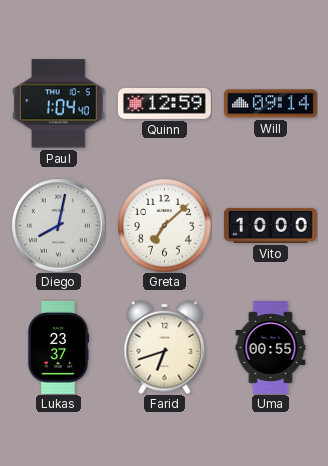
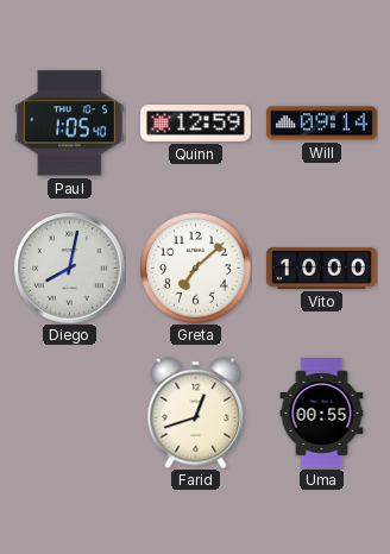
Paul: 1:04 -> 1:05
Lukas: 23:37 -> none
Farid: 6:42 -> 12:42
